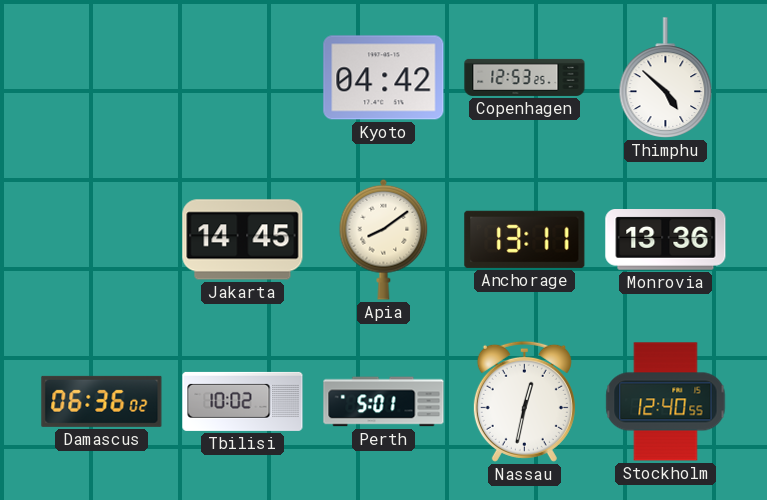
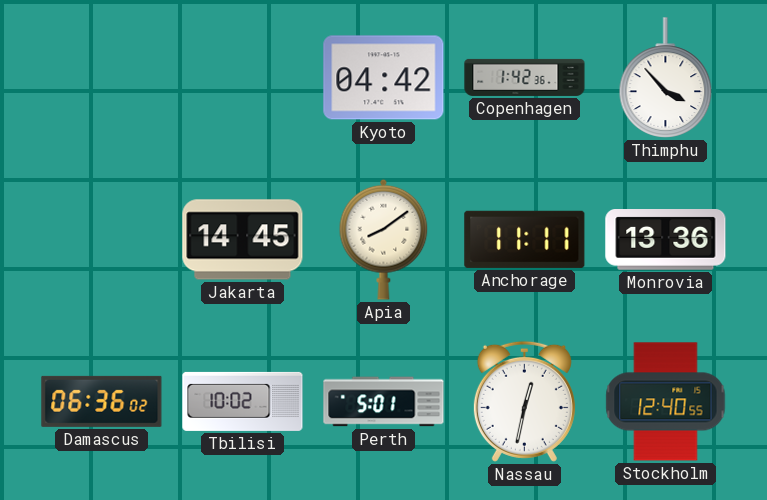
Copenhagen: 12:53 -> 1:42
Thimphu: 4:52 -> 3:53
Anchorage: 13:11 -> 11:11
